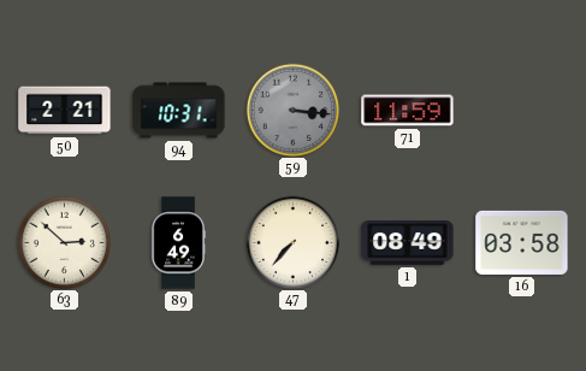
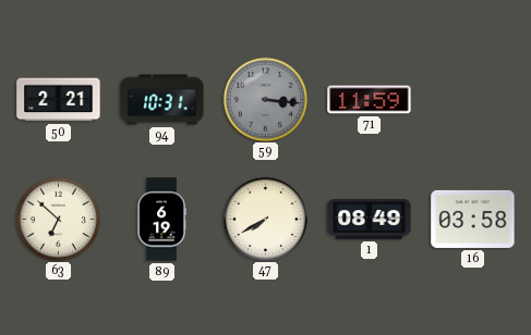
63: 2:52 -> 6:52
89: 6:49 -> 6:19
47: 7:37 -> 7:40
